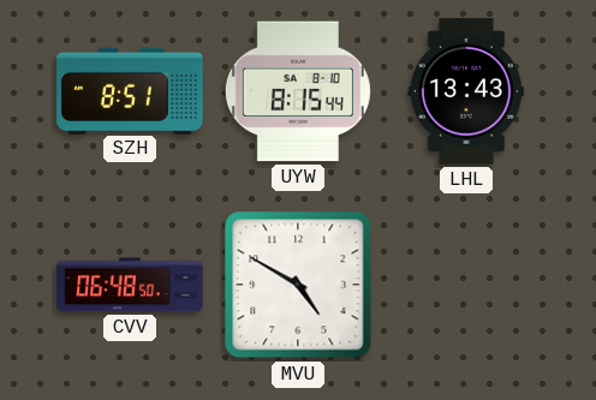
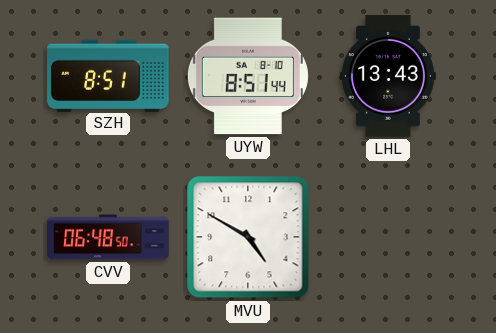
UYW: 8:15 -> 8:51
